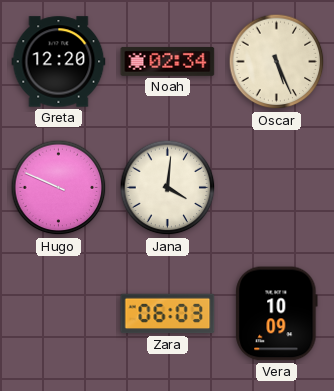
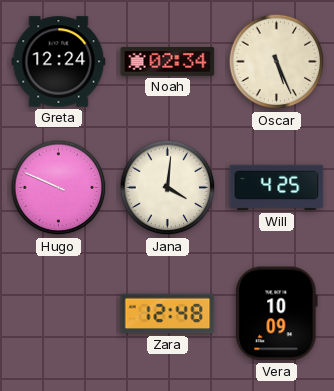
Greta: 12:20 -> 12:24
Will: none -> 4:25
Zara: 06:03 -> 12:48
